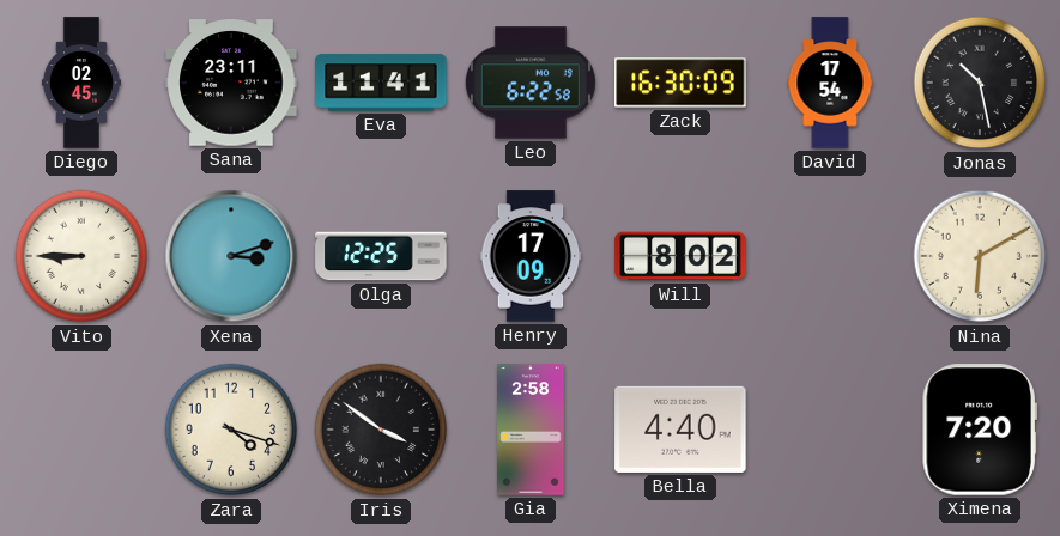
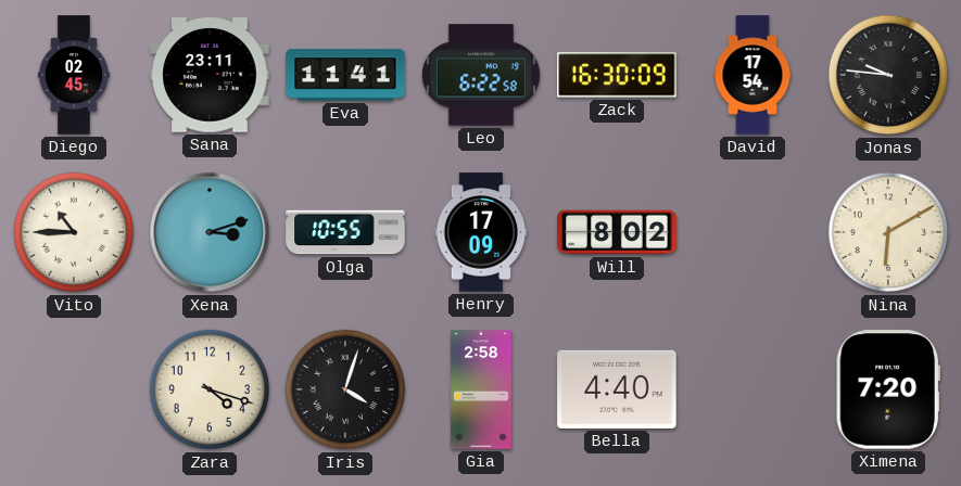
Jonas: 10:28 -> 9:46
Vito: 8:45 -> 10:45
Olga: 12:25 -> 10:55
Iris: 3:51 -> 4:03
